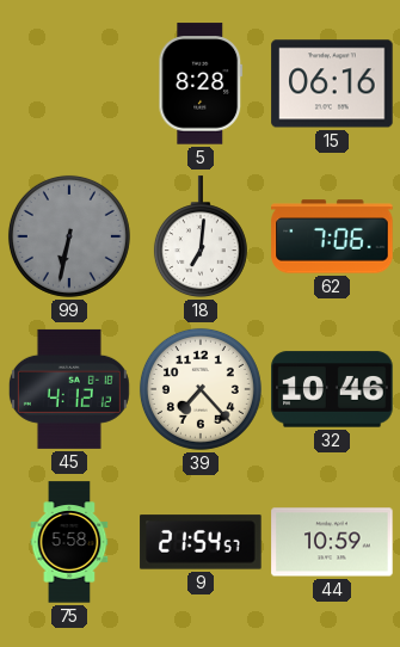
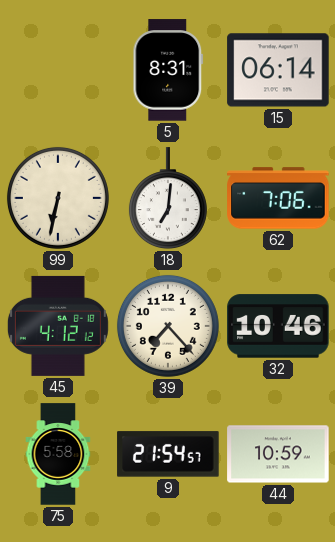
5: 8:28 -> 8:31
15: 06:16 -> 06:14
99 dial: grey -> cream
